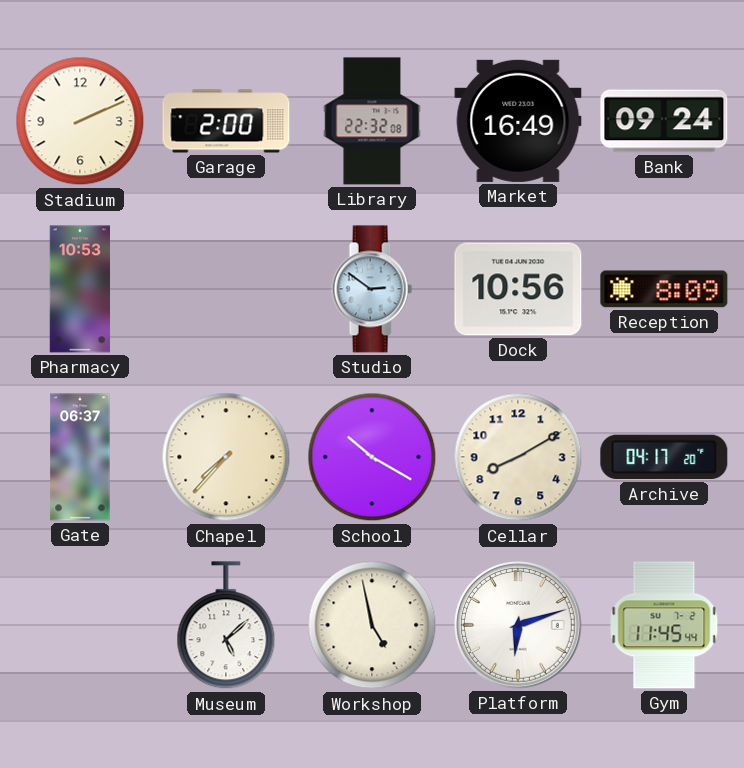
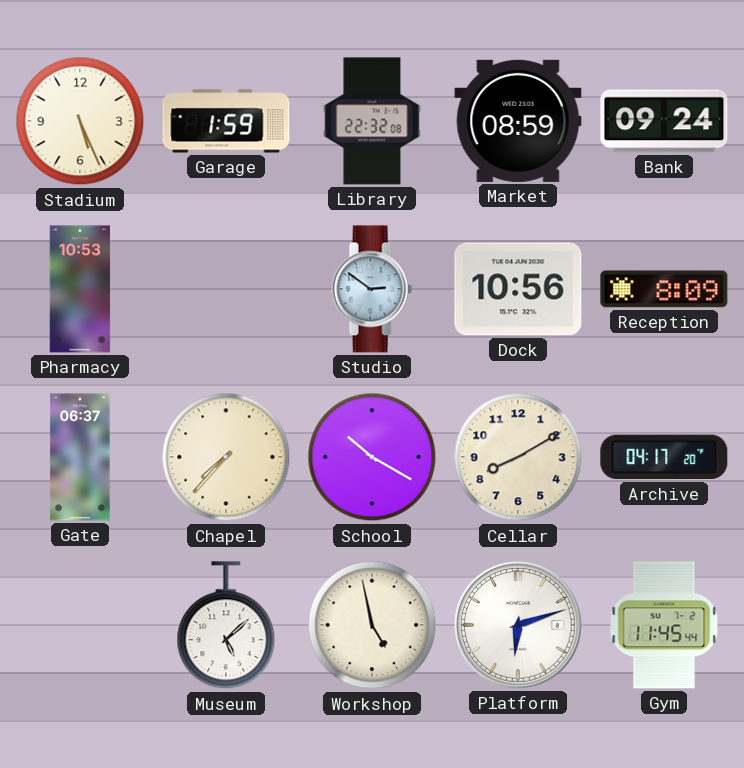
Stadium: 2:11 -> 5:26
Garage: 2:00 -> 1:59
Market: 16:49 -> 08:59
